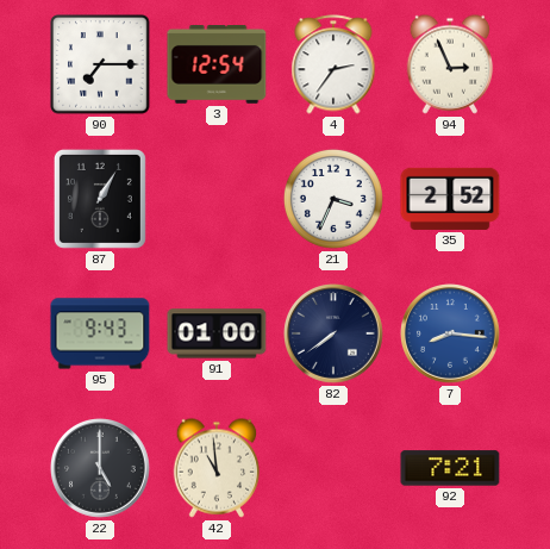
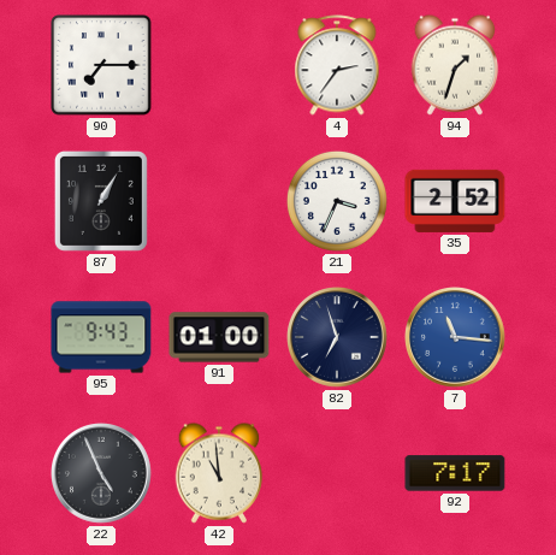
3: 12:54 -> none
94: 2:56 -> 1:33
82: 7:39 -> 6:57
7: 8:16 -> 11:16
22: 5:00 -> 4:56
92: 7:21 -> 7:17
